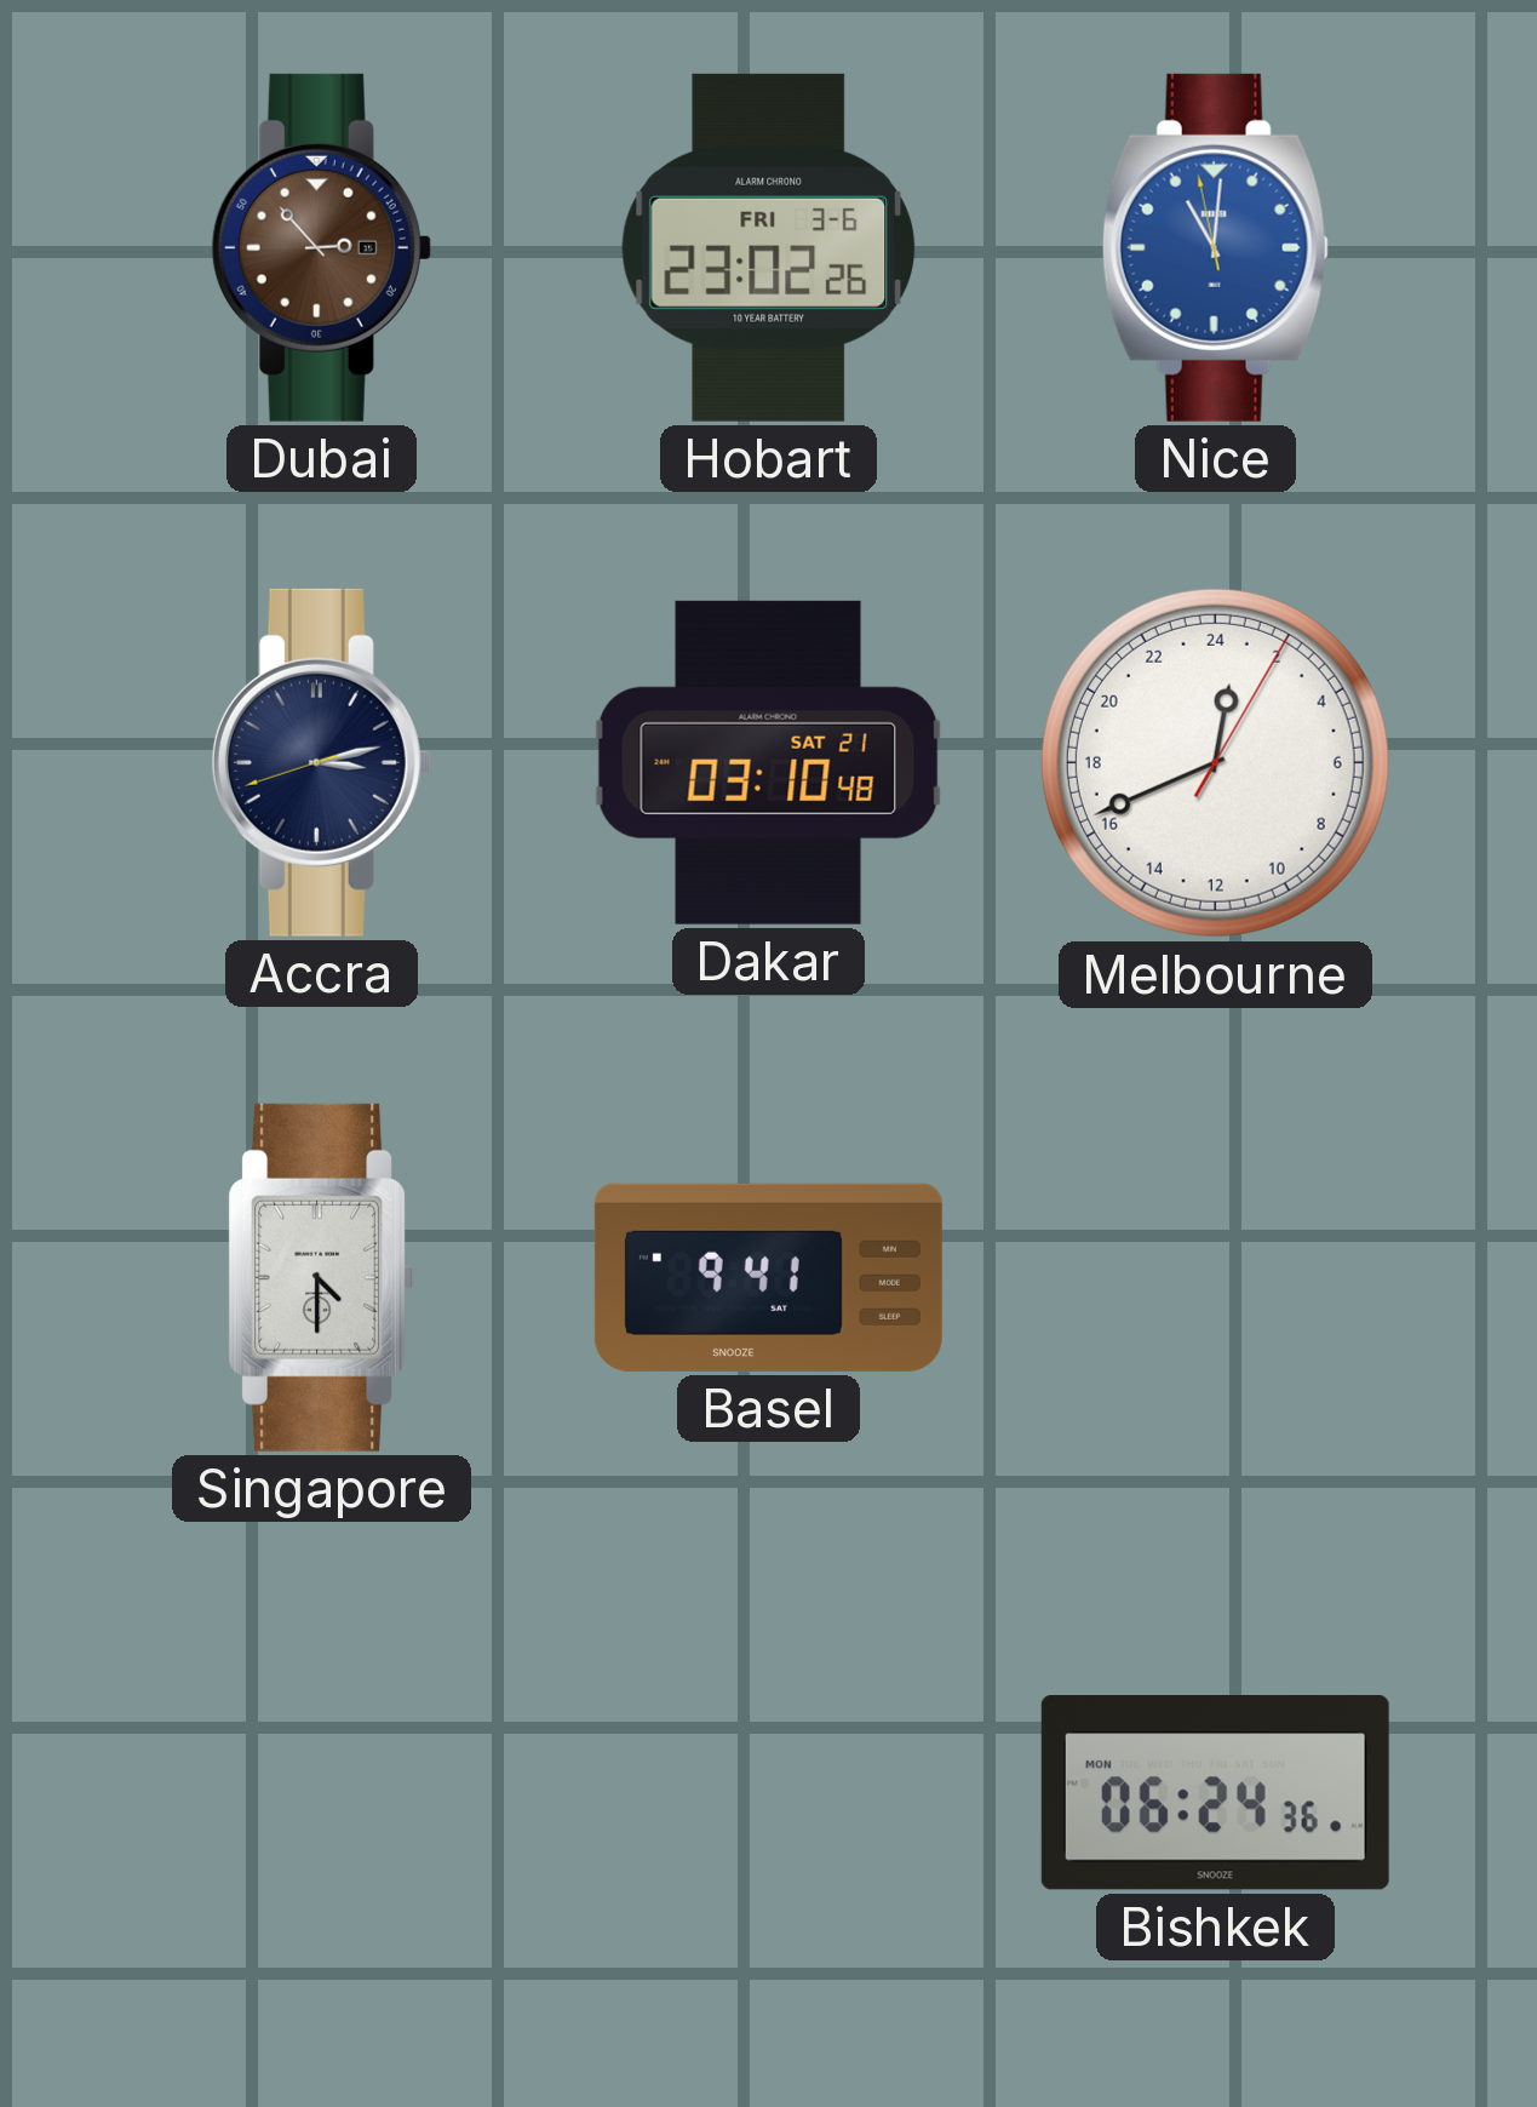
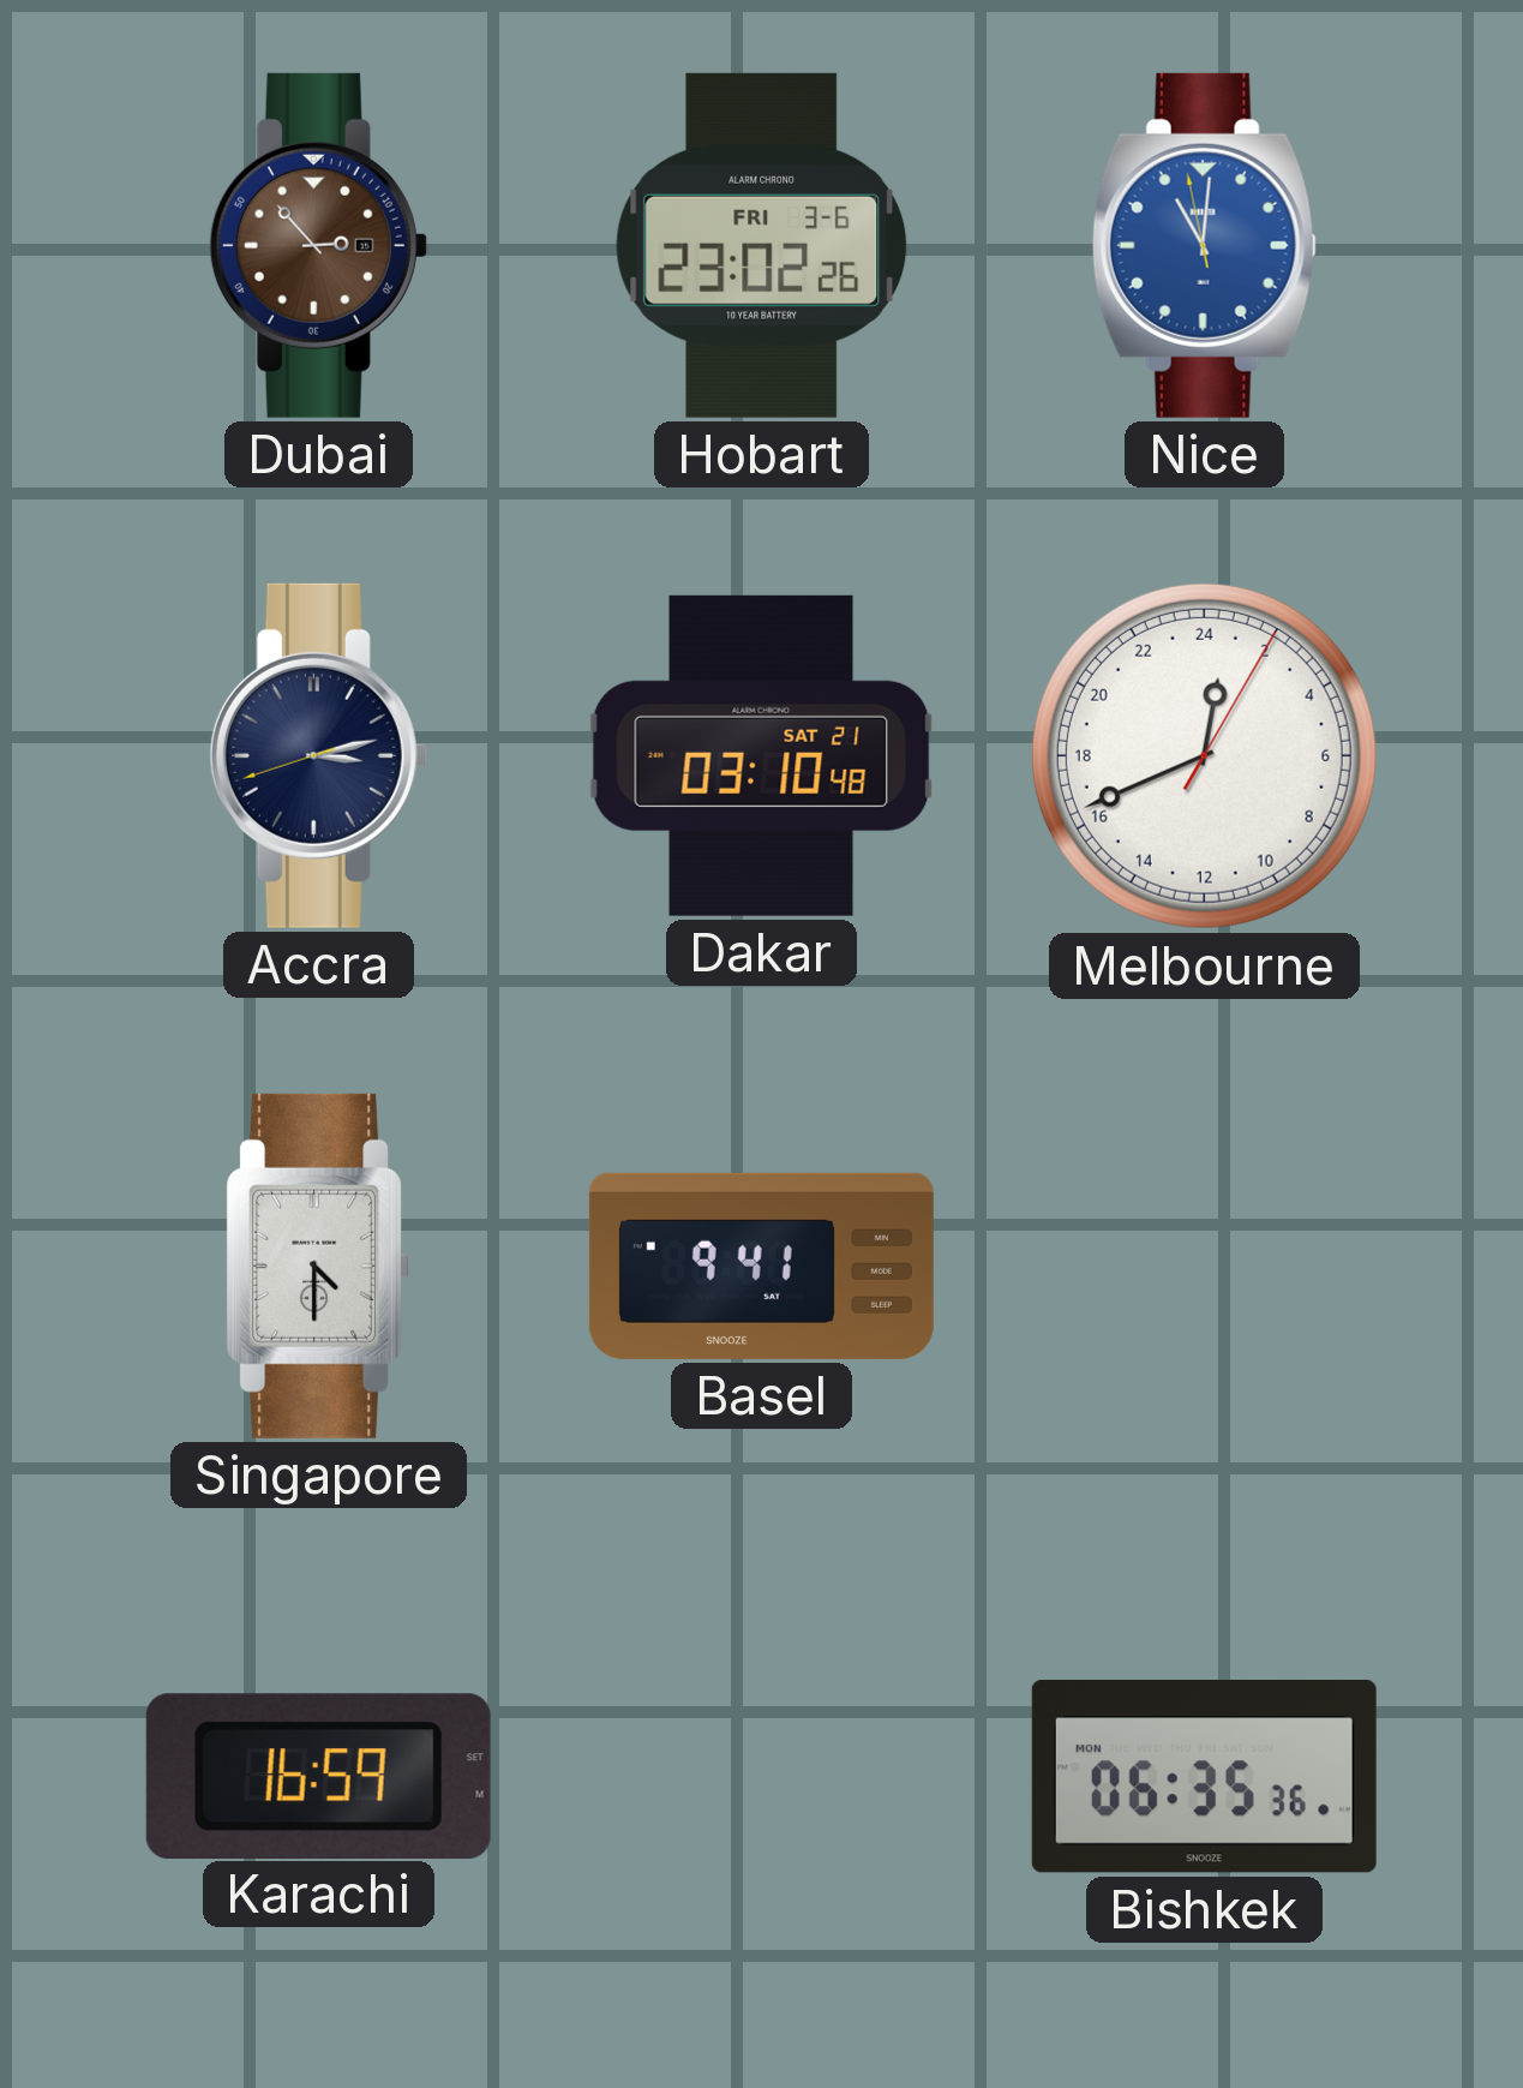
Karachi: none -> 16:59
Bishkek: 06:24 -> 06:35
